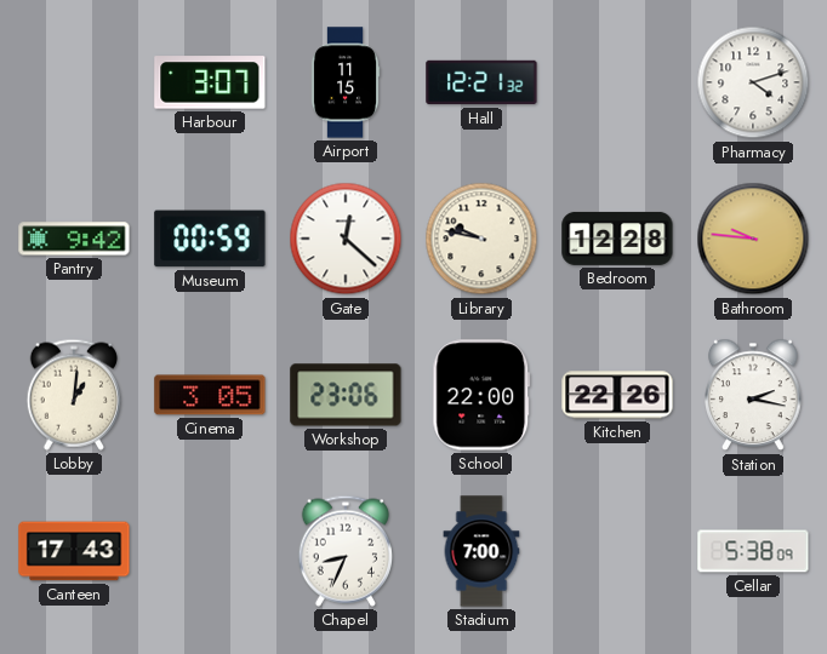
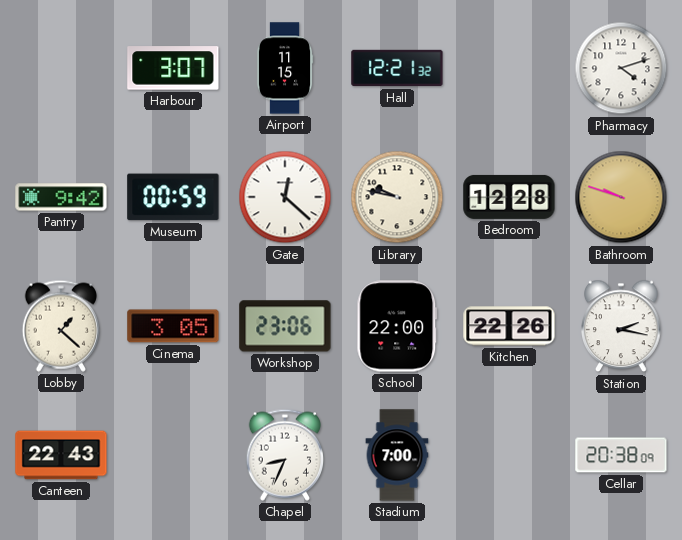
Bathroom: 9:46 -> 9:48
Lobby: 1:01 -> 1:22
Canteen: 17:43 -> 22:43
Cellar: 5:38 -> 20:38
